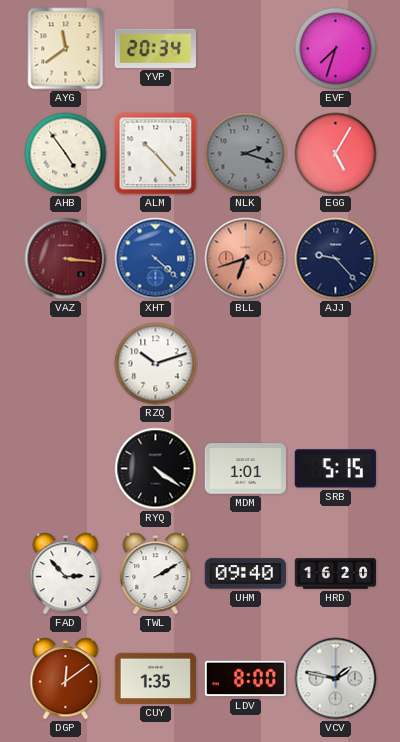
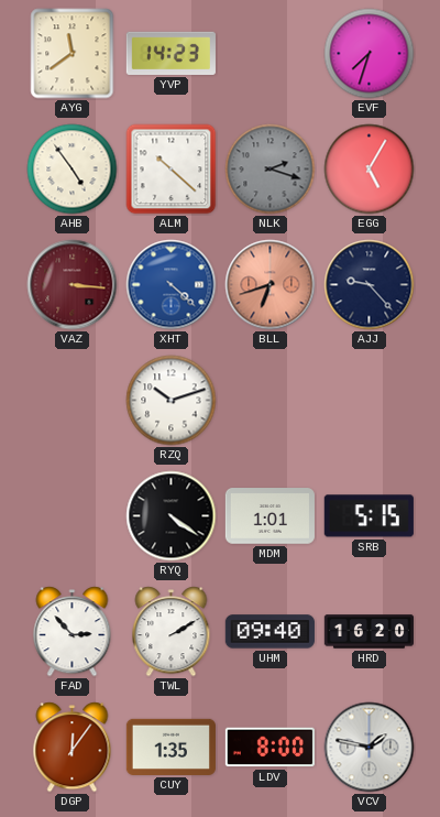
YVP: 20:34 -> 14:23
ALM: 10:23 -> 10:22
DGP: 12:09 -> 12:06
